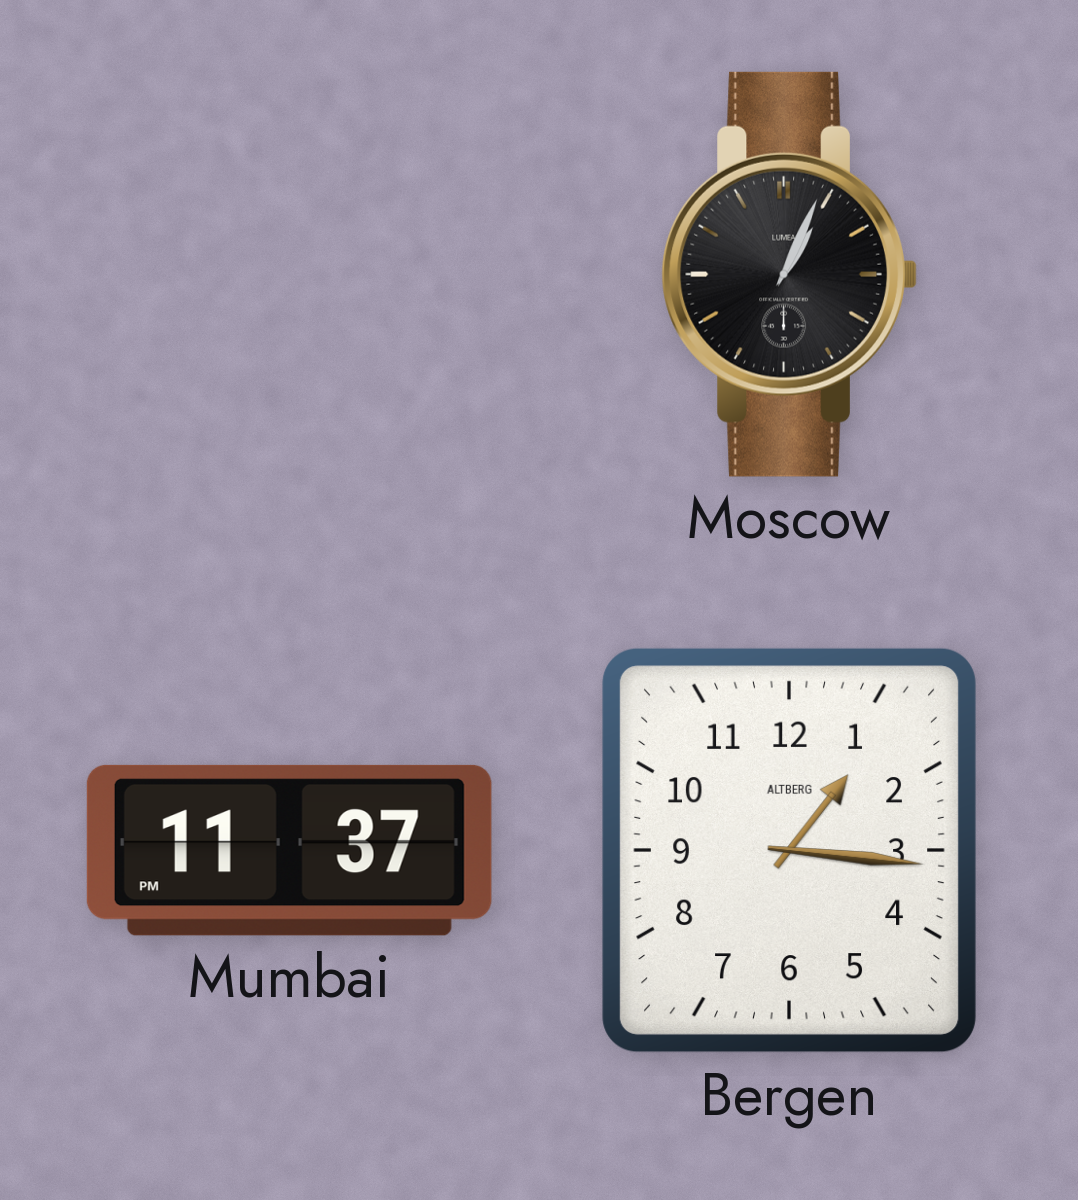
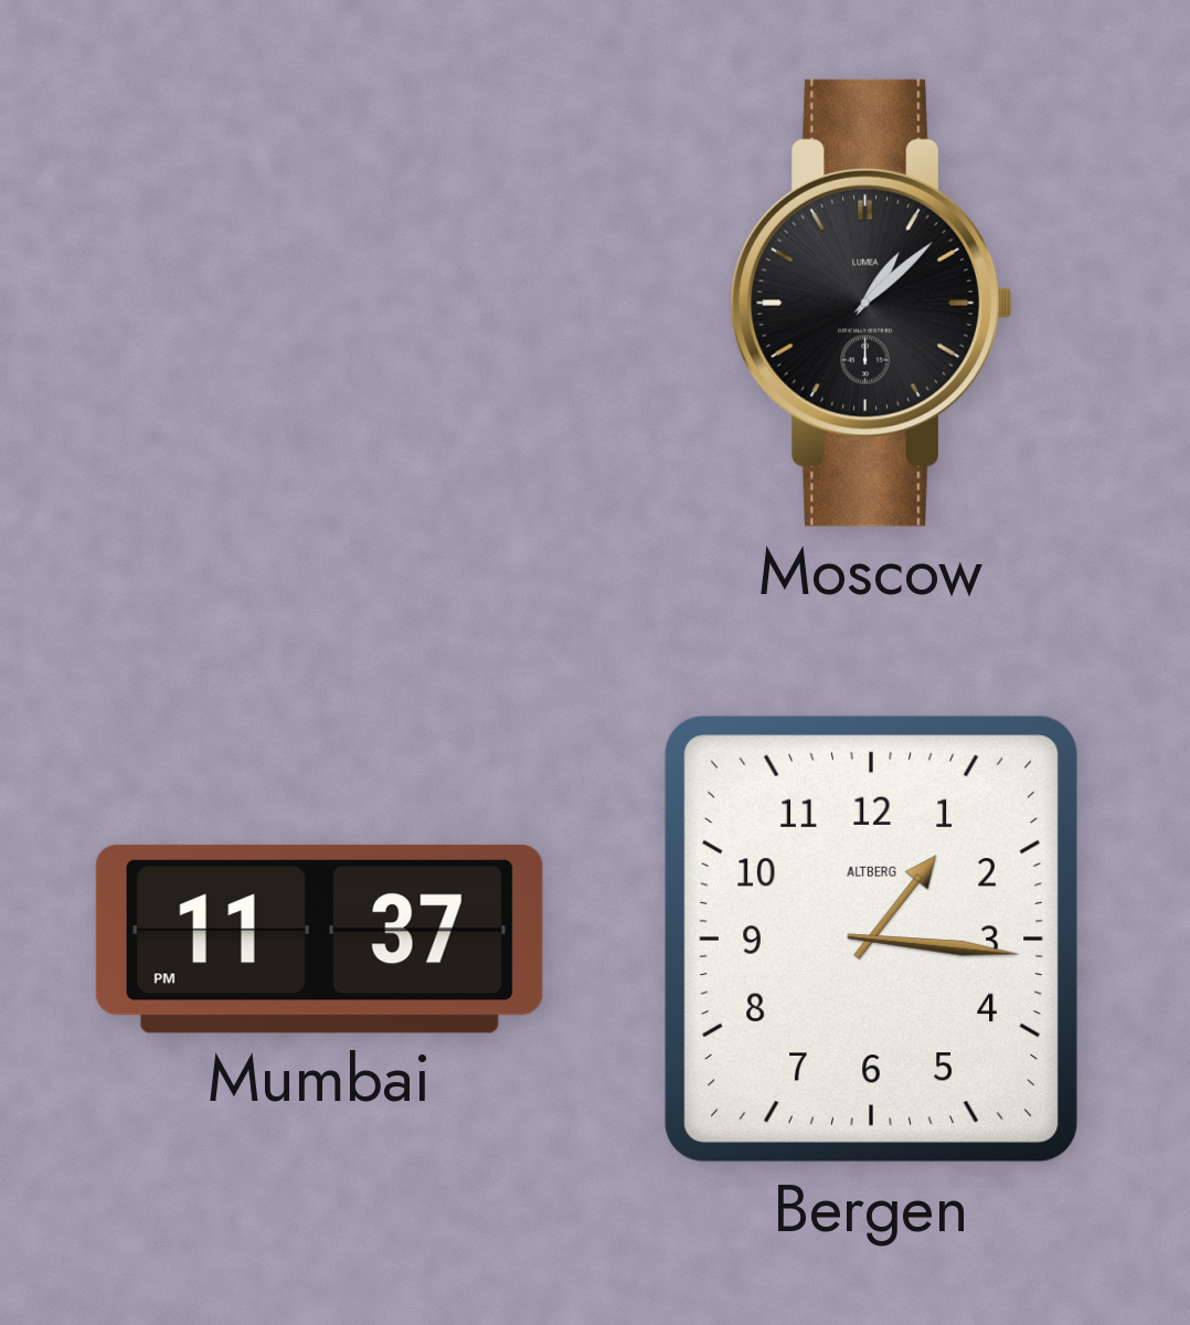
Moscow: 1:04 -> 1:08
